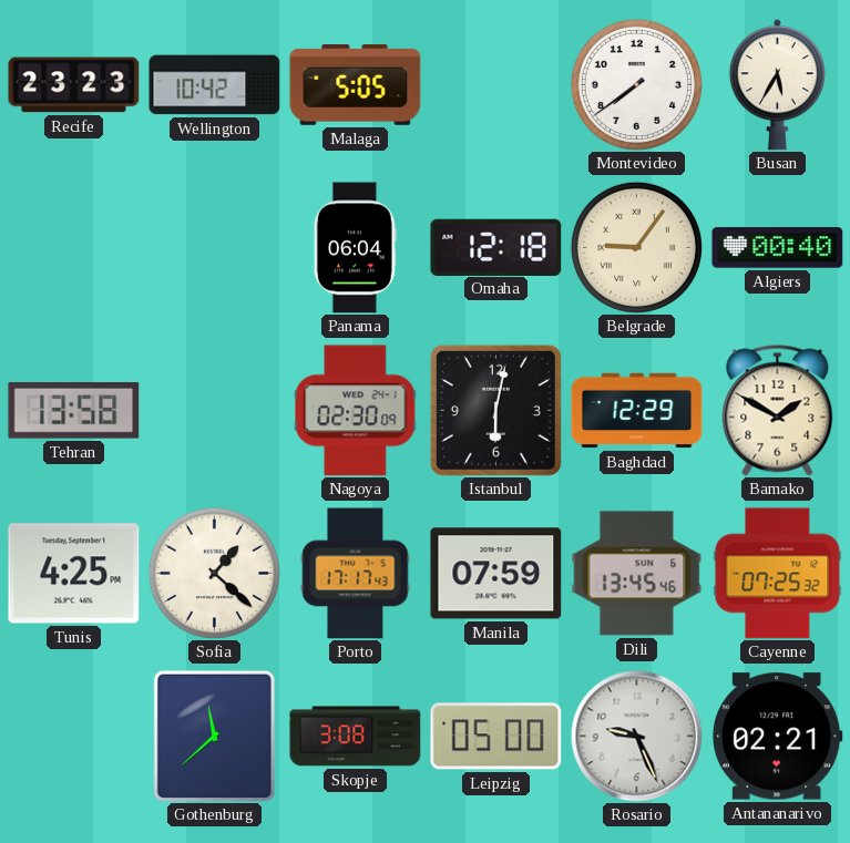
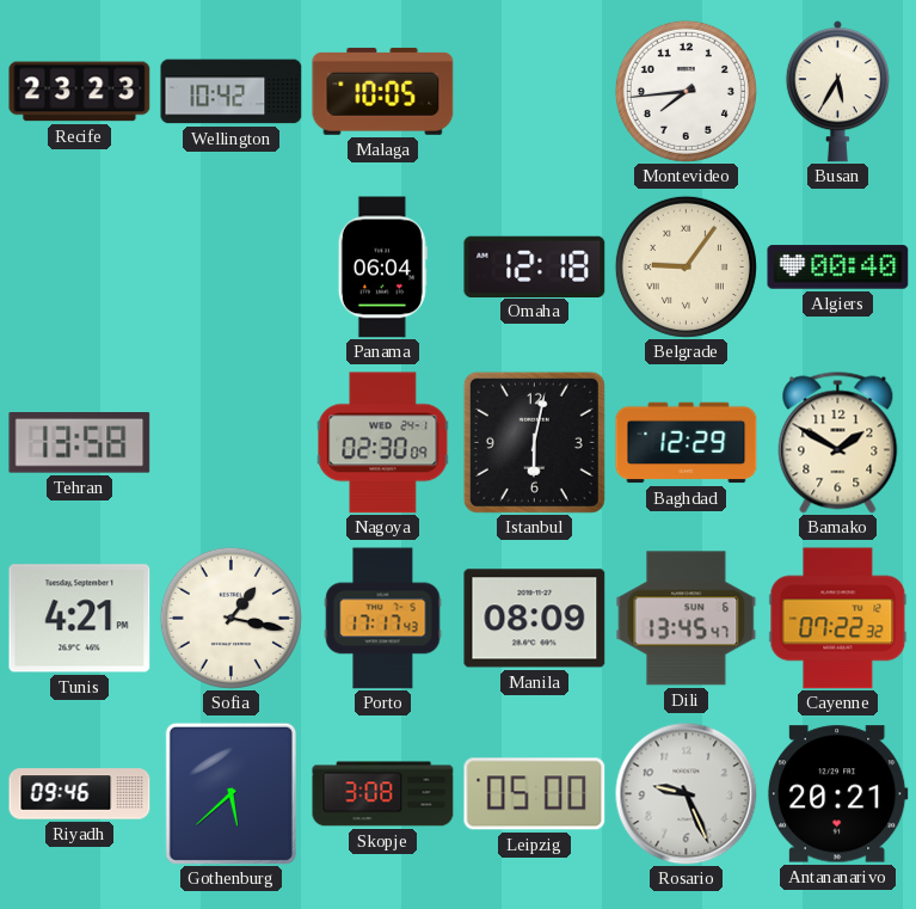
Malaga: 5:05 -> 10:05
Montevideo: 7:39 -> 7:44
Tunis: 4:25 -> 4:21
Sofia: 1:22 -> 1:17
Manila: 07:59 -> 08:09
Dili: 13:45:46 -> 13:45:47
Cayenne: 07:25 -> 07:22
Riyadh: none -> 09:46
Gothenburg: 11:38 -> 5:38
Antananarivo: 02:21 -> 20:21
